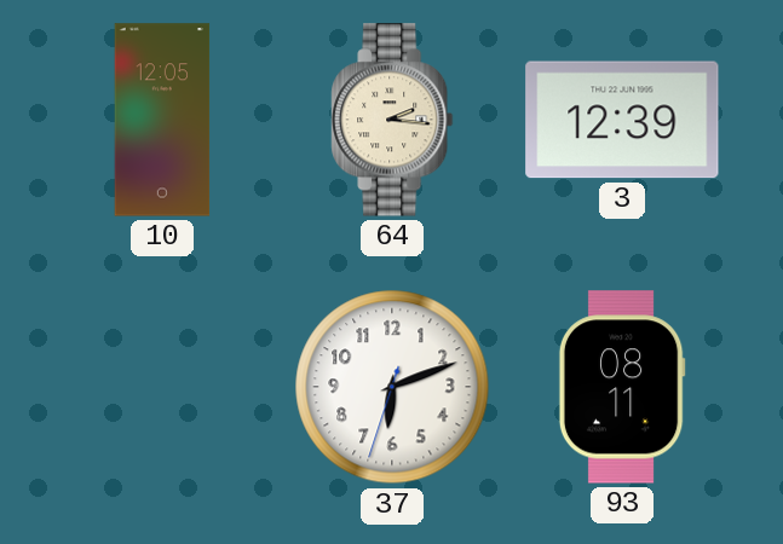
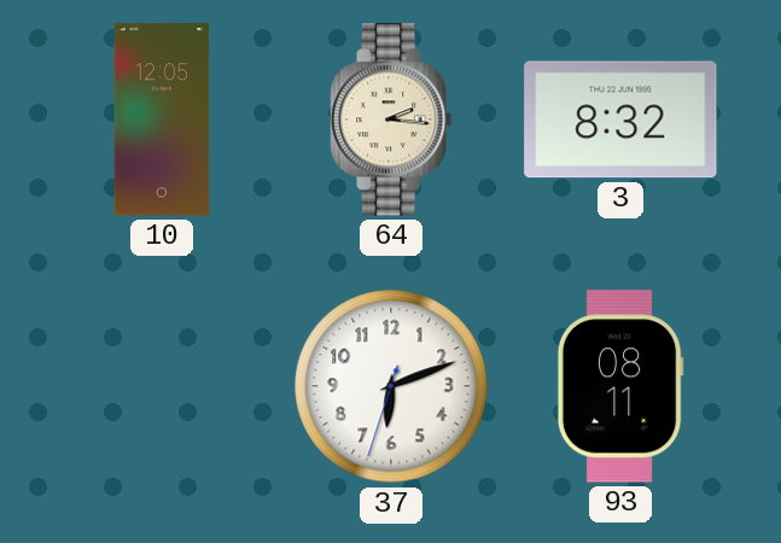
3: 12:39 -> 8:32
